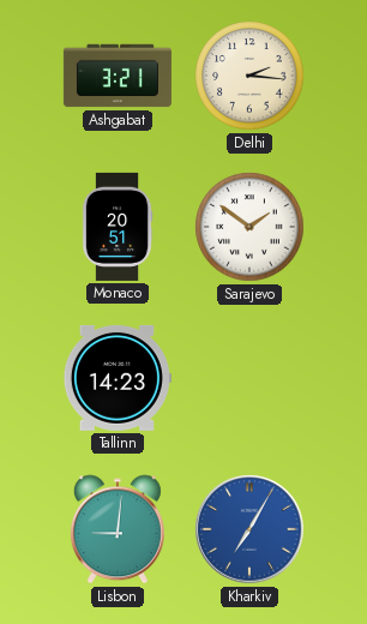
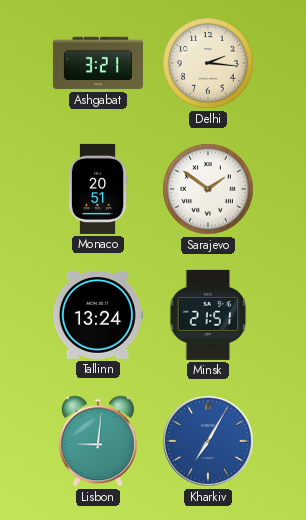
Tallinn: 14:23 -> 13:24
Minsk: none -> 21:51
